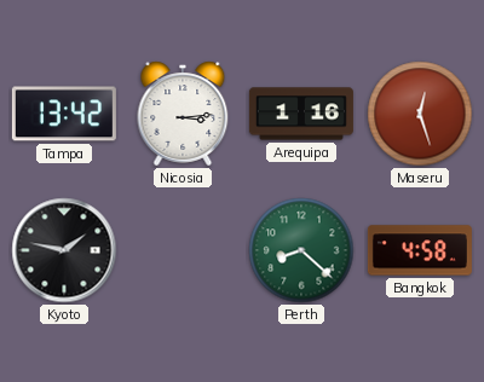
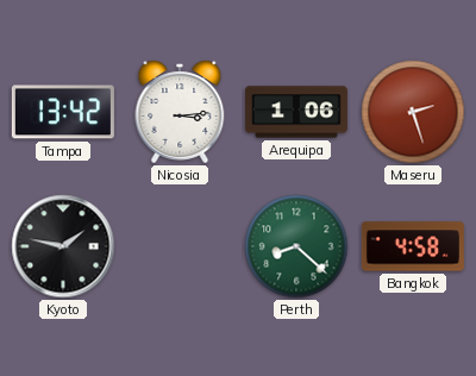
Arequipa: 1:16 -> 1:06
Maseru: 12:27 -> 2:27
